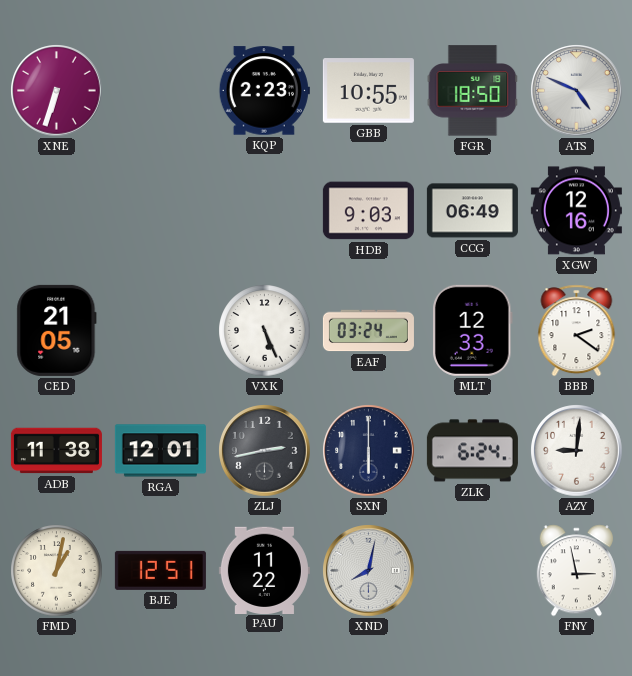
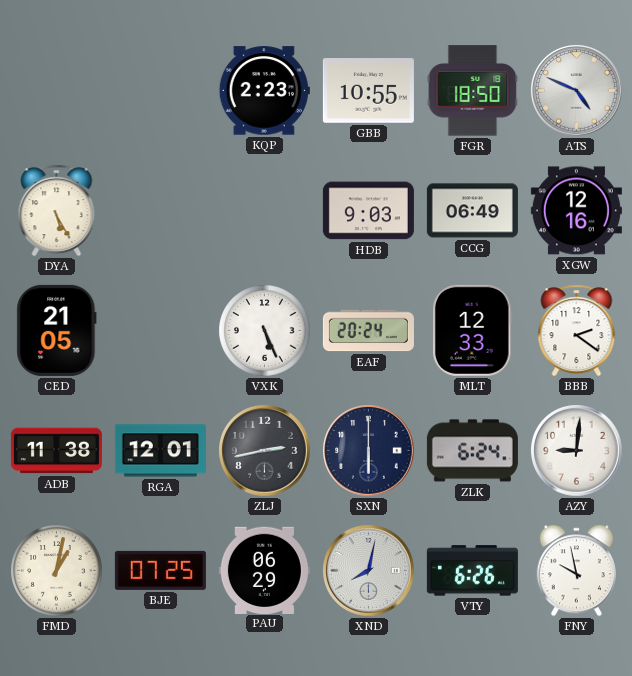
XNE: 6:33 -> none
DYA: none -> 5:25
EAF: 03:24 -> 20:24
BJE: 12:51 -> 07:25
PAU: 11:22 -> 06:29
VTY: none -> 6:26
FNY: 2:58 -> 9:58
